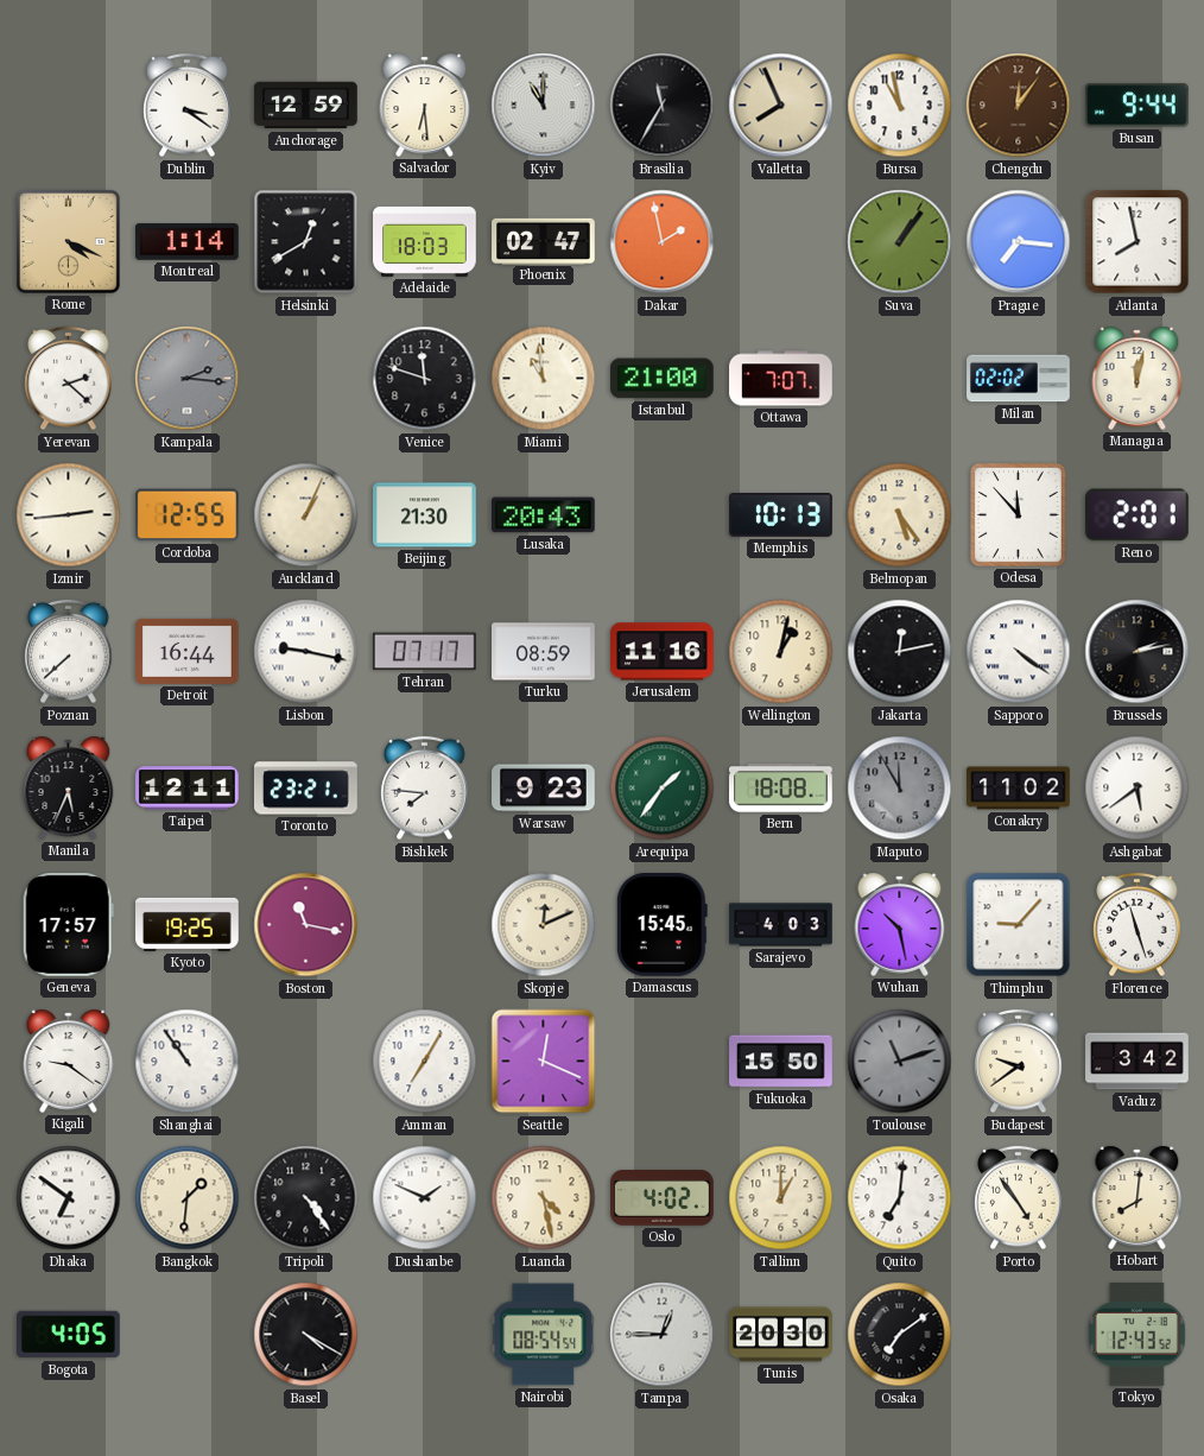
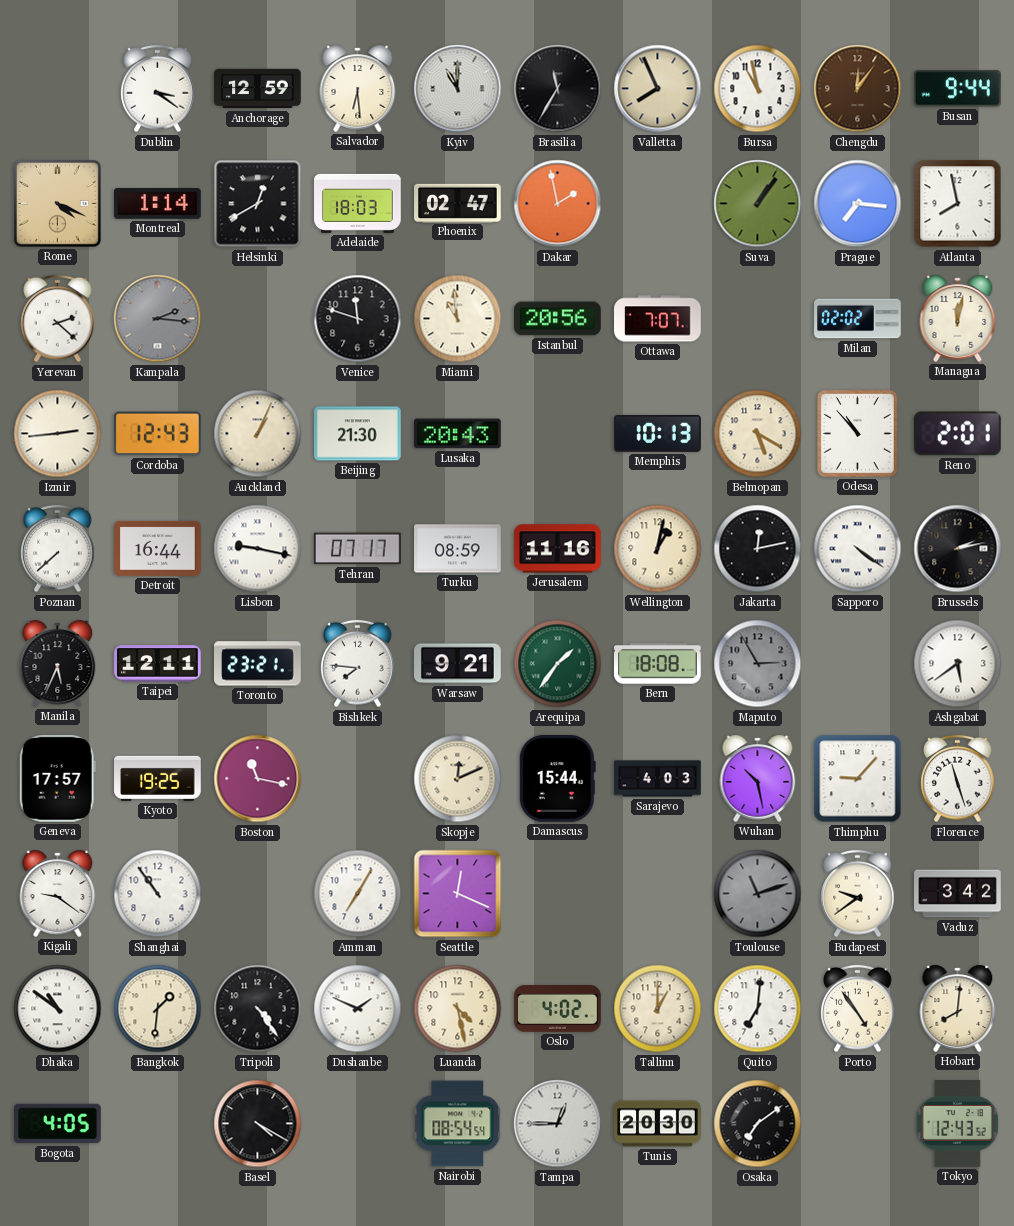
Istanbul: 21:00 -> 20:56
Cordoba: 12:55 -> 12:43
Belmopan: 5:24 -> 5:20
Odesa: 11:53 -> 10:53
Warsaw: 9:23 -> 9:21
Maputo: 11:55 -> 2:55
Conakry: 11:02 -> none
Damascus: 15:45 -> 15:44
Fukuoka: 15:50 -> none
Dhaka: 6:51 -> 10:51
